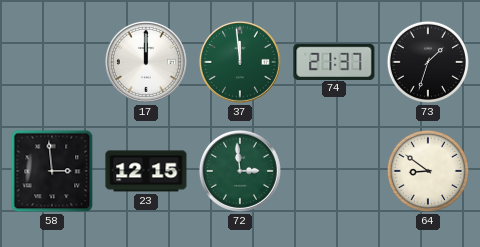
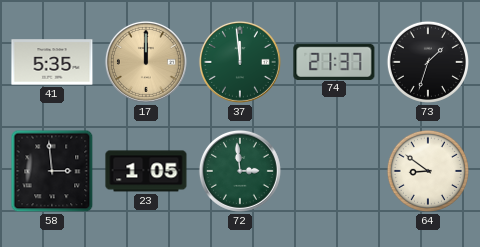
41: none -> 5:35
17 dial: white -> champagne
23: 12:15 -> 1:05
